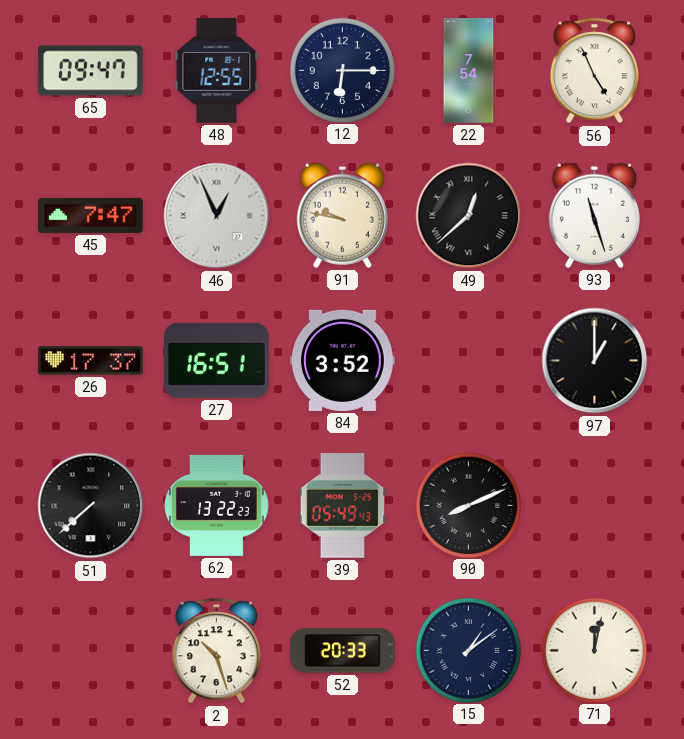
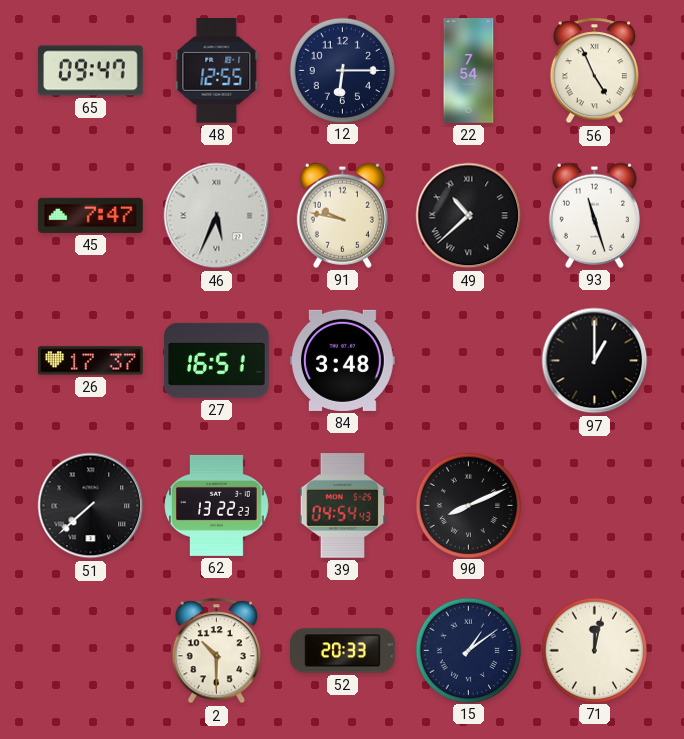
46: 12:56 -> 5:34
49: 12:38 -> 10:38
84: 3:52 -> 3:48
39: 05:49 -> 04:54
2: 10:27 -> 10:30
